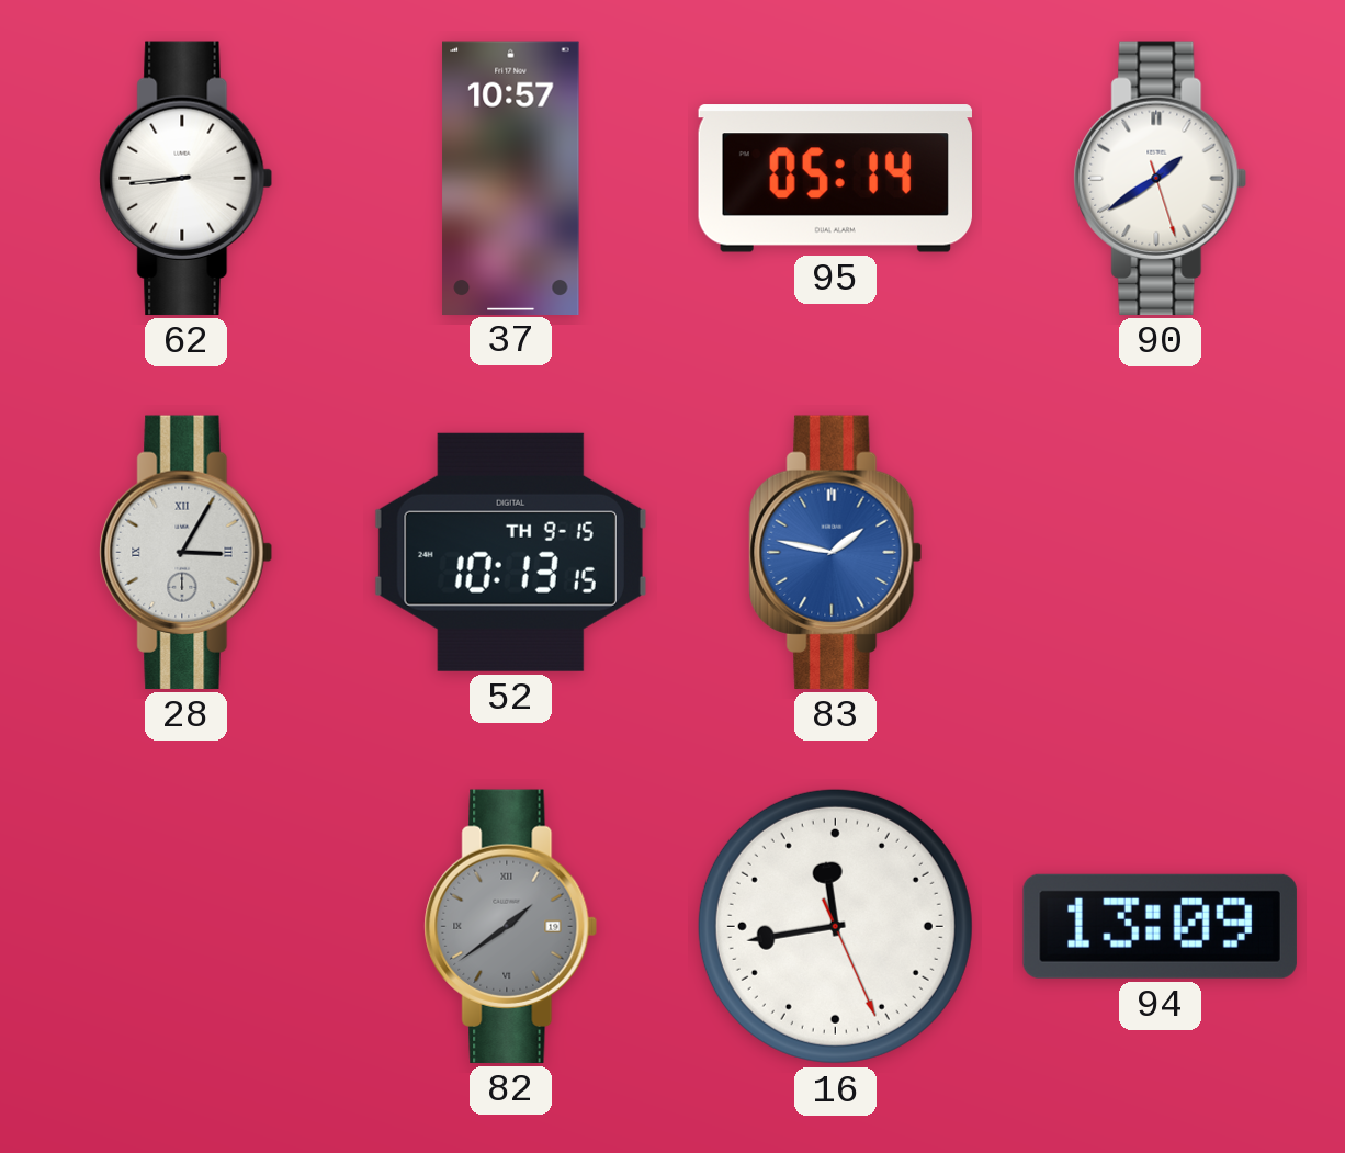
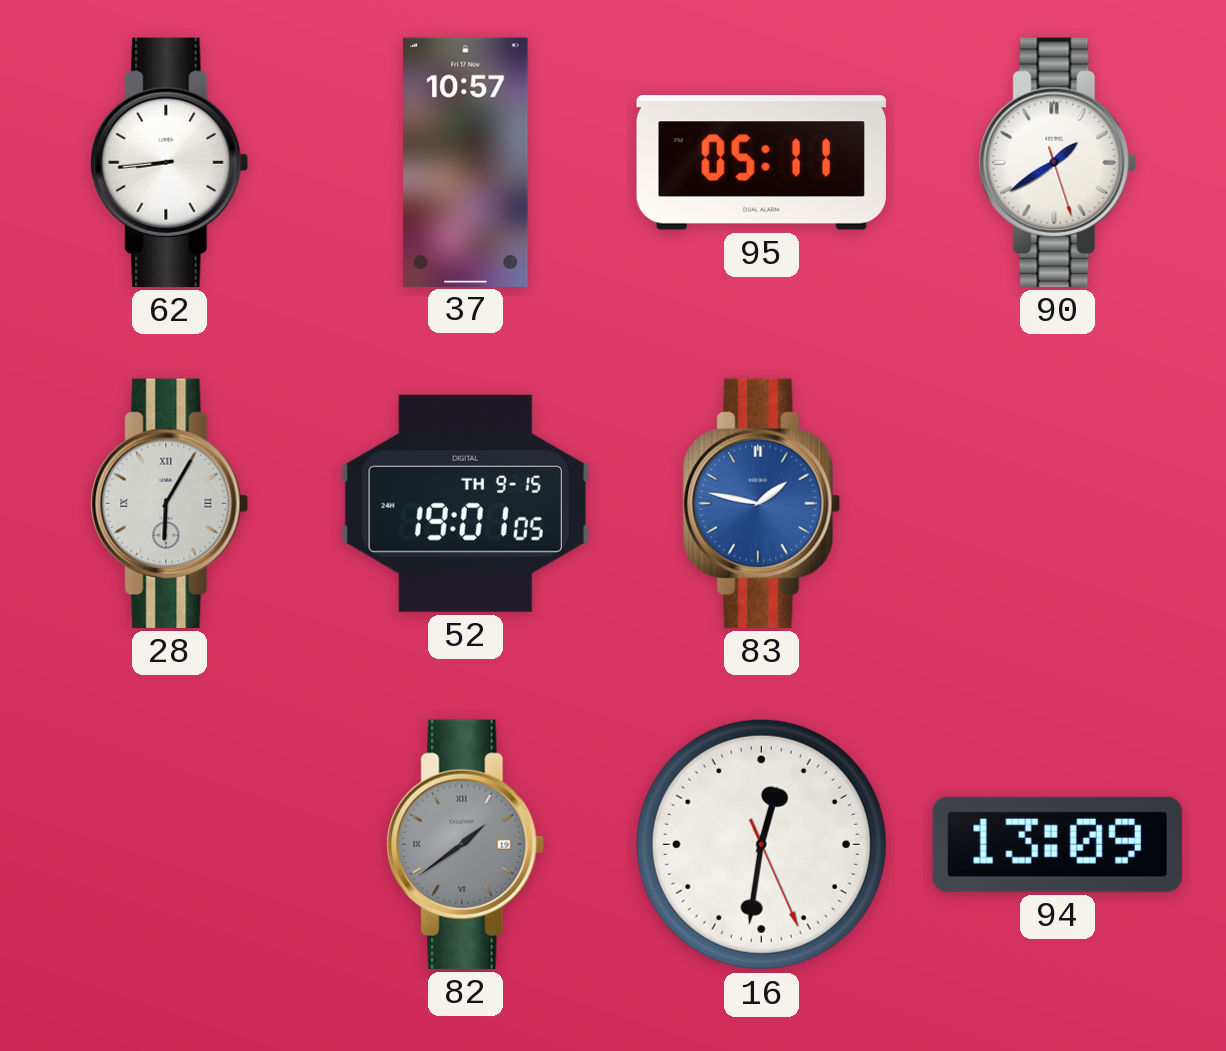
95: 05:14 -> 05:11
28: 3:05 -> 6:05
52: 10:13 -> 19:01
16: 11:43 -> 12:31
